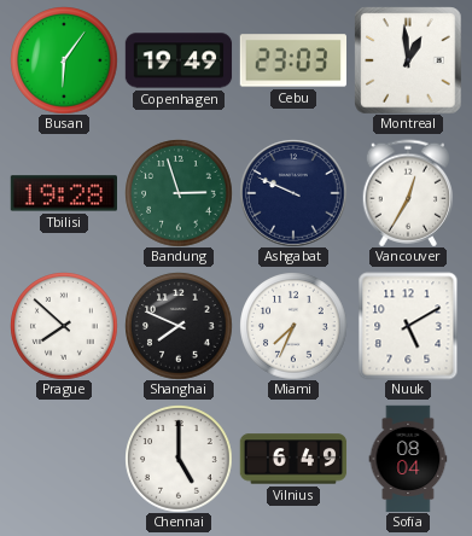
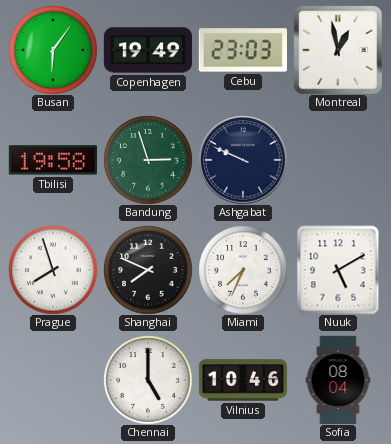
Montreal: 12:59 -> 12:58
Tbilisi: 19:28 -> 19:58
Vancouver: 12:35 -> none
Prague: 7:52 -> 7:57
Vilnius: 6:49 -> 10:46
